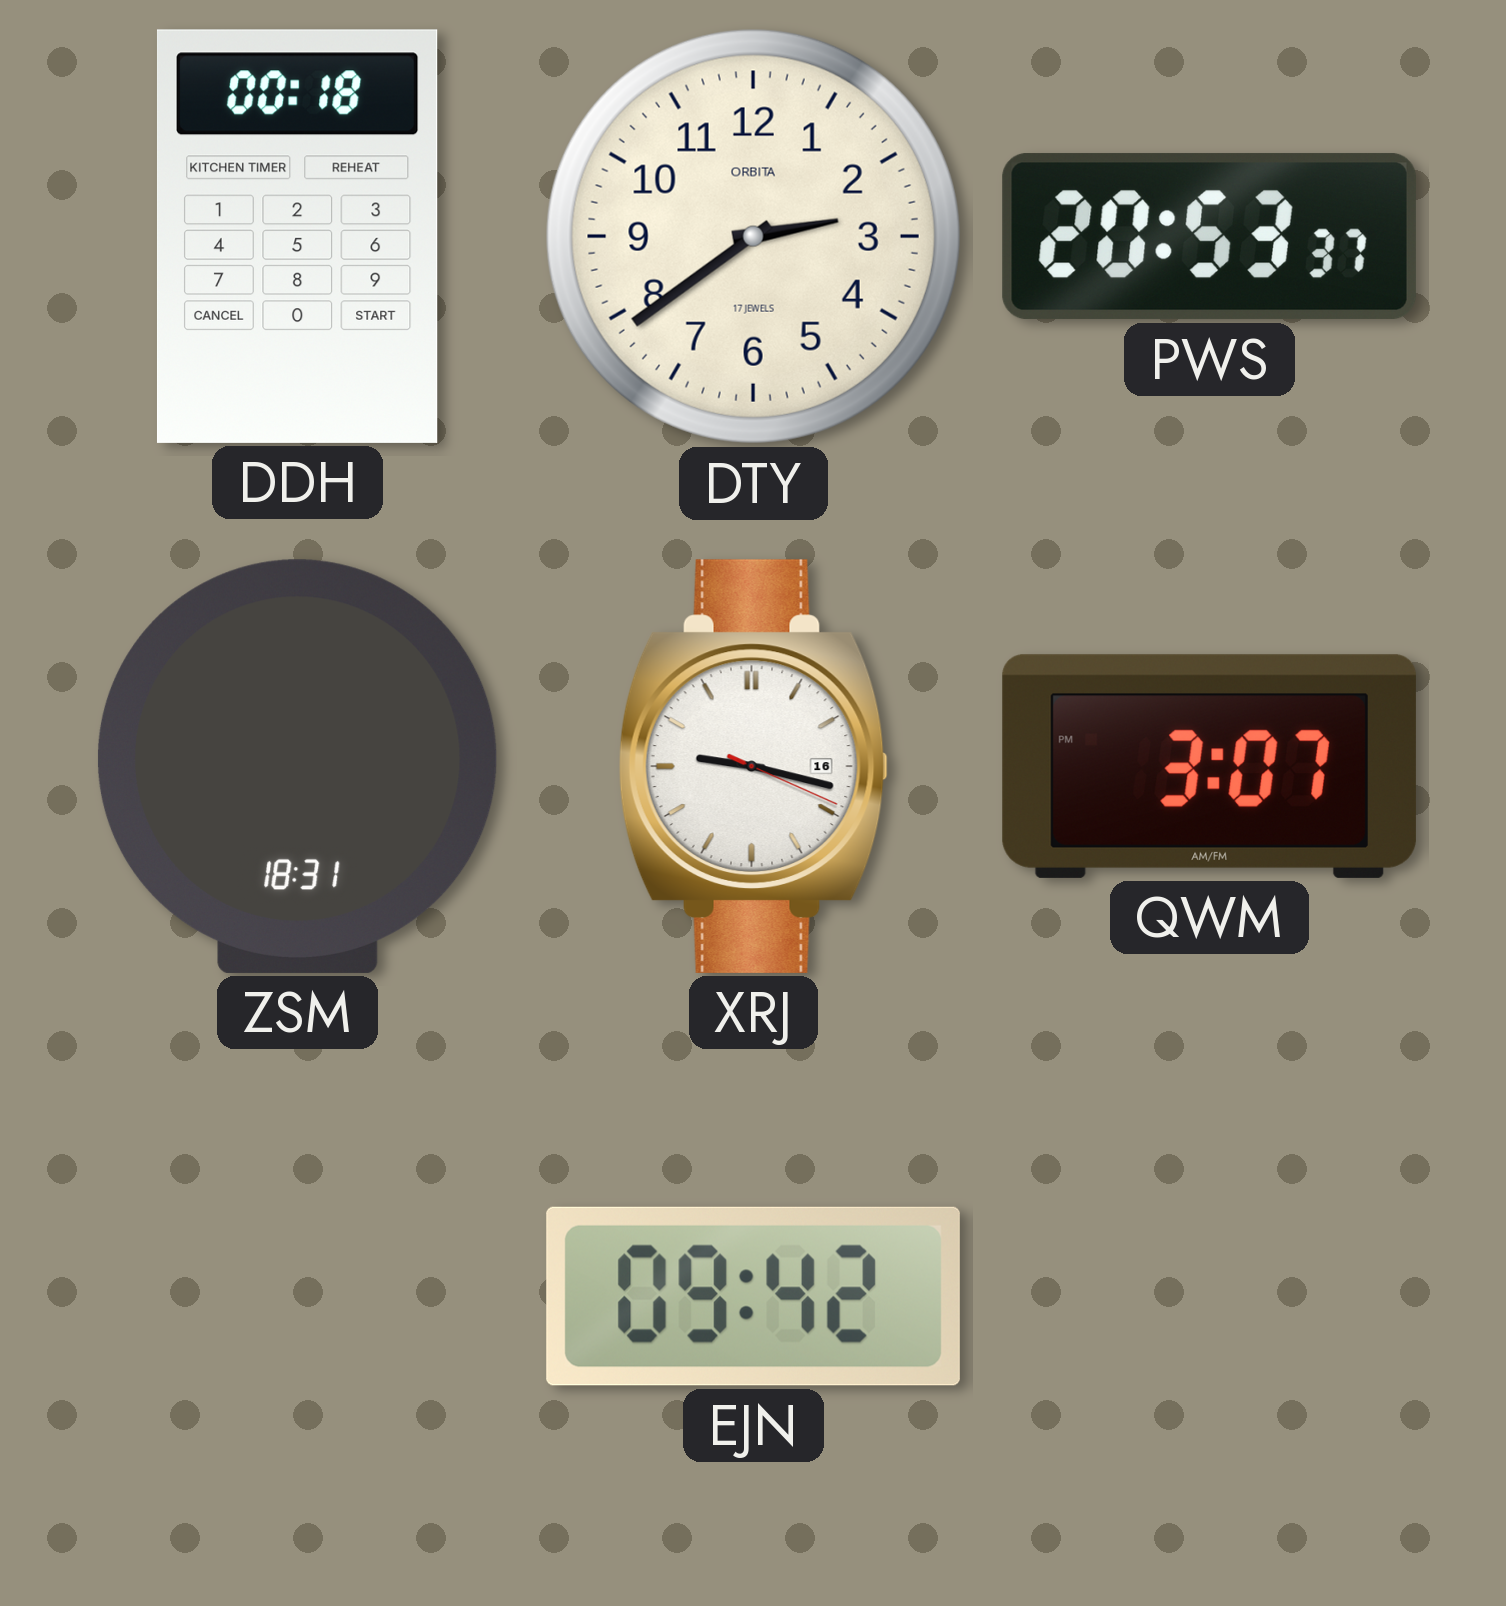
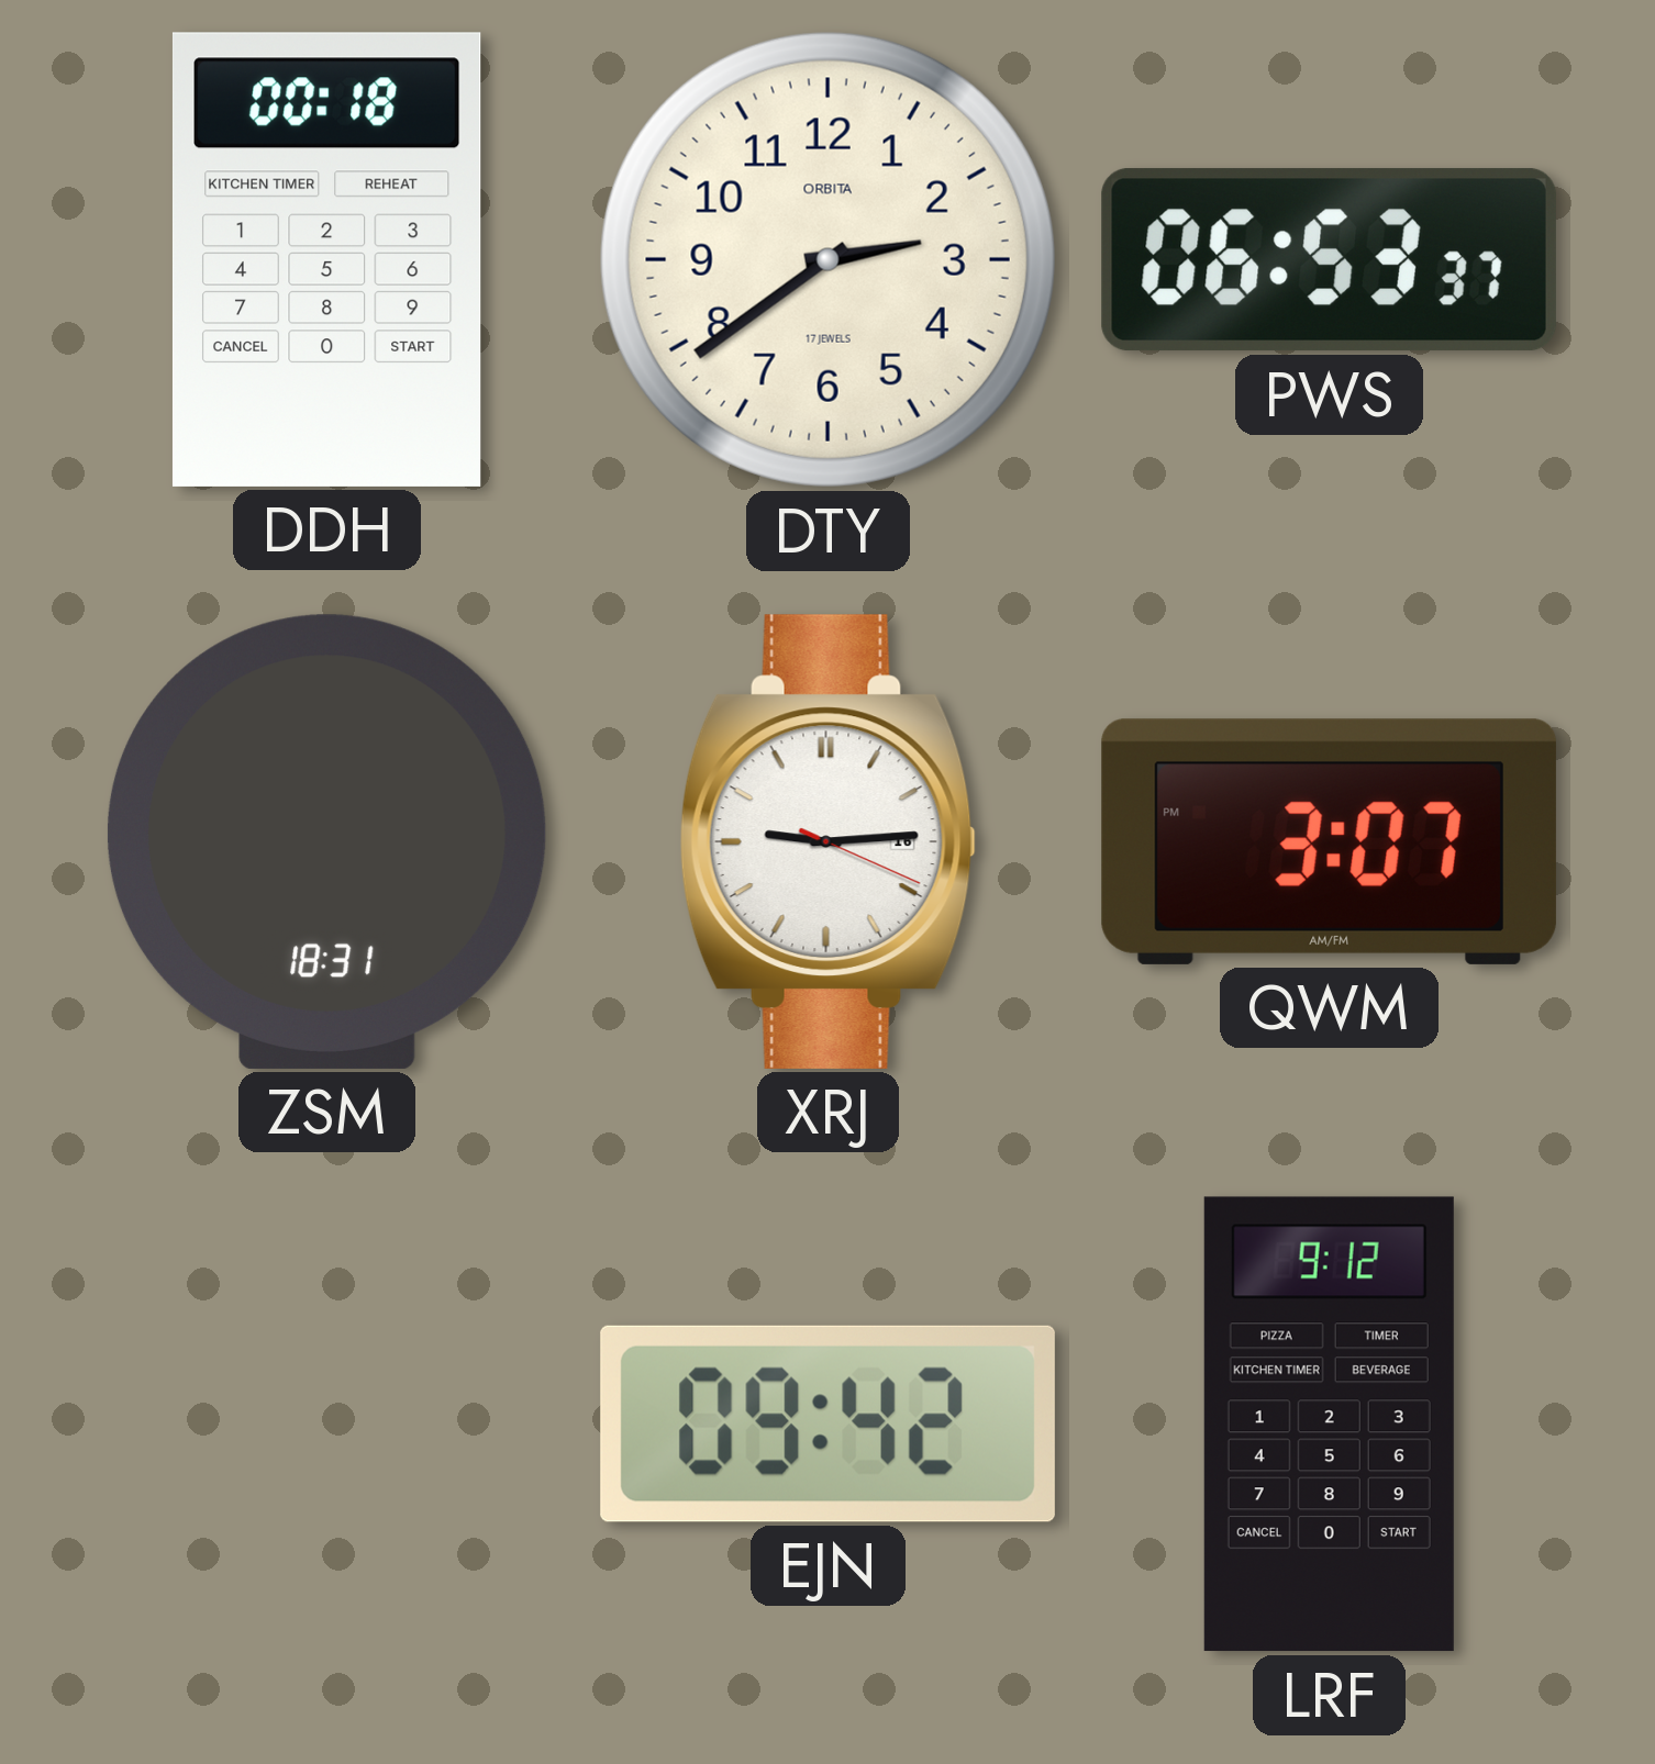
PWS: 20:53 -> 06:53
XRJ: 9:17 -> 9:14
LRF: none -> 9:12
